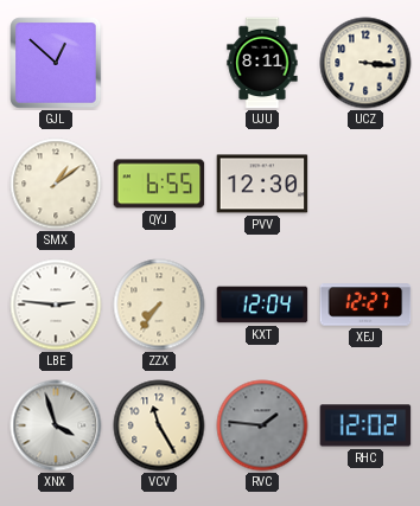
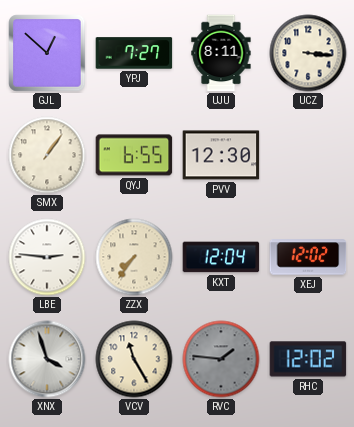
YPJ: none -> 7:27
SMX: 1:09 -> 1:06
XEJ: 12:27 -> 12:02
